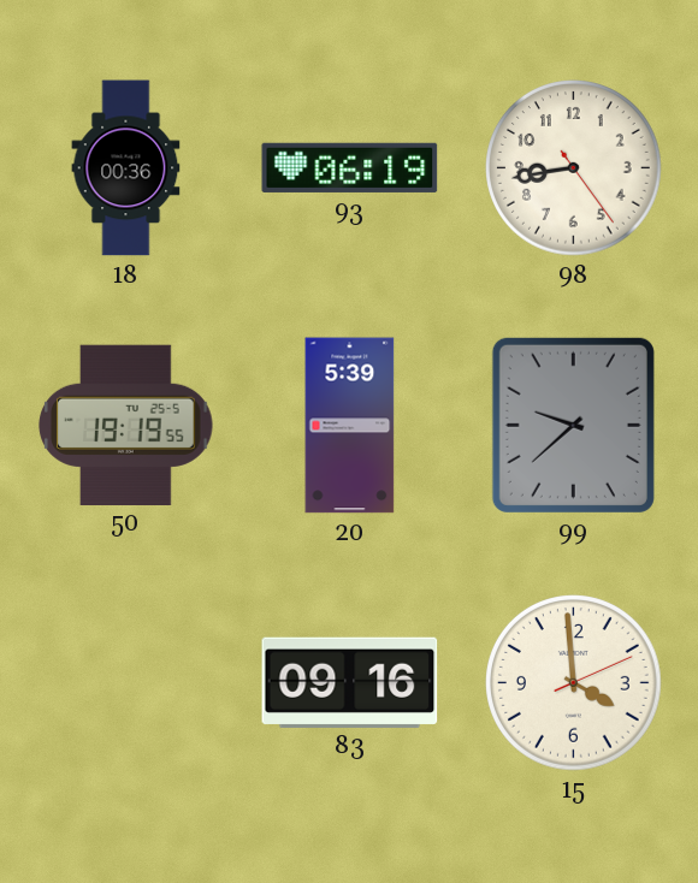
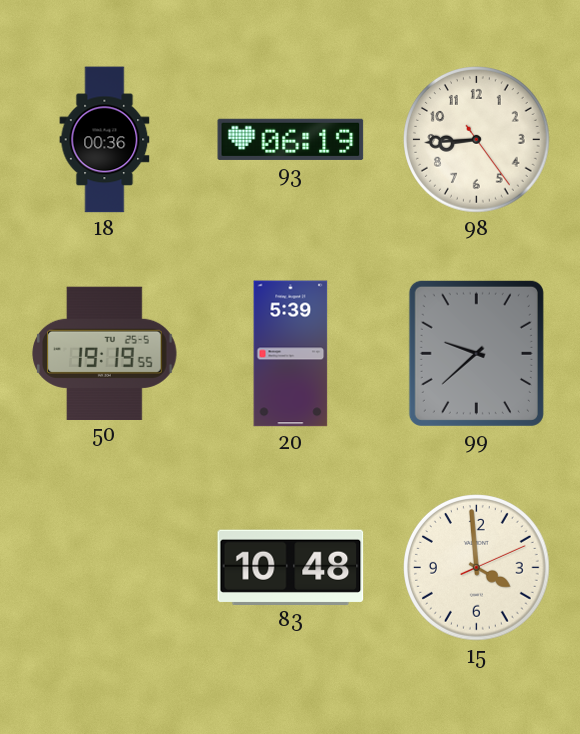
98: 8:43 -> 8:44
83: 09:16 -> 10:48
